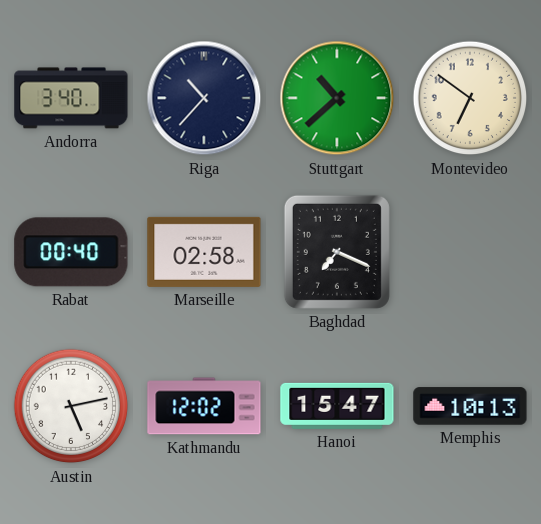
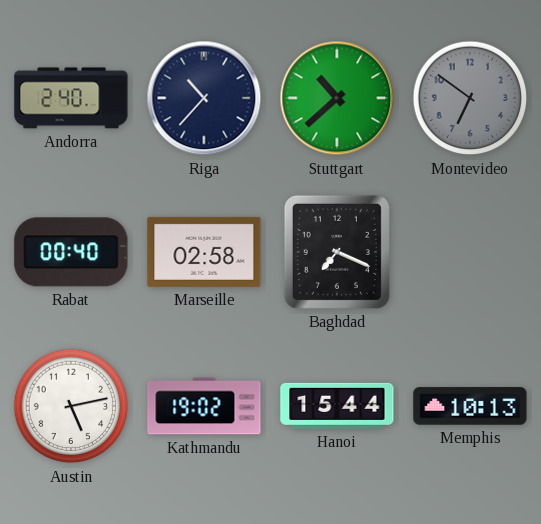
Andorra: 3:40 -> 2:40
Montevideo dial: cream -> grey
Kathmandu: 12:02 -> 19:02
Hanoi: 15:47 -> 15:44
